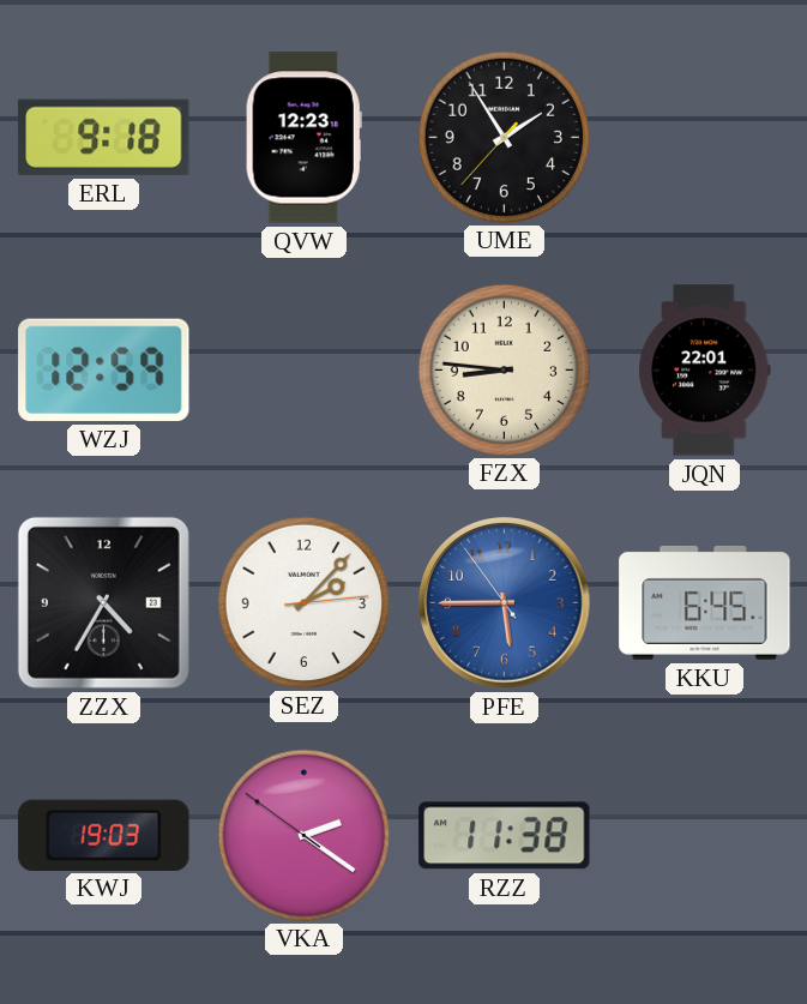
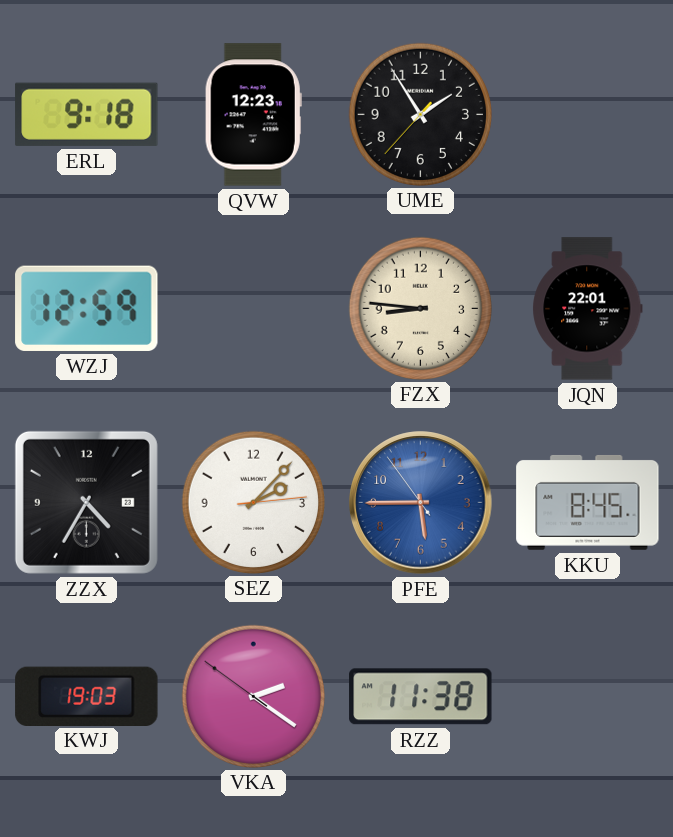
KKU: 6:45 -> 8:45
